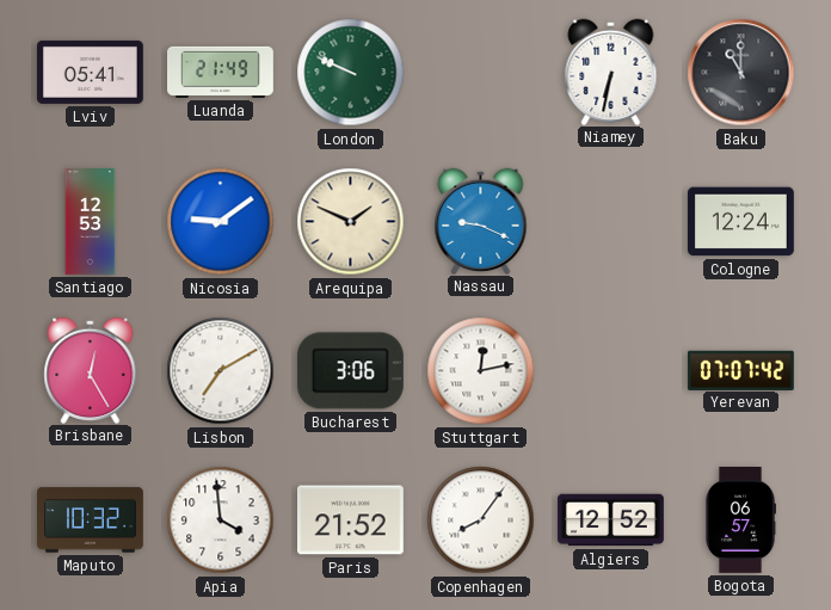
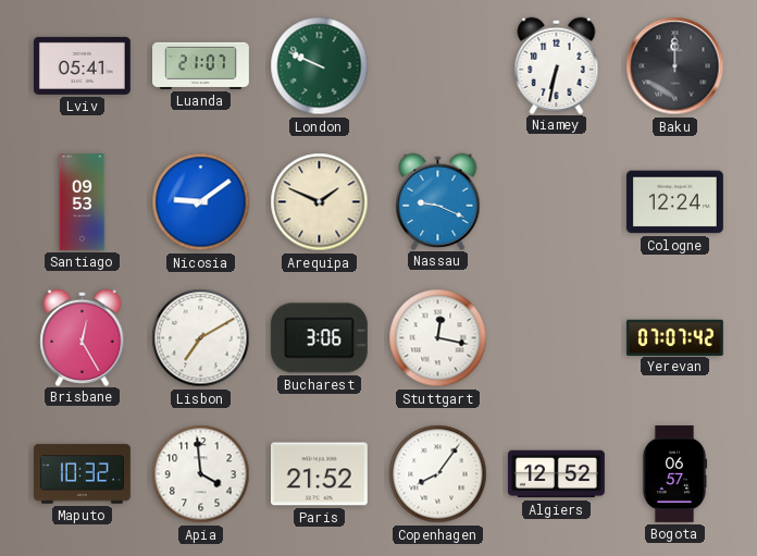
Luanda: 21:49 -> 21:07
Baku: 11:00 -> 12:00
Santiago: 12:53 -> 09:53
Stuttgart: 12:13 -> 12:17
